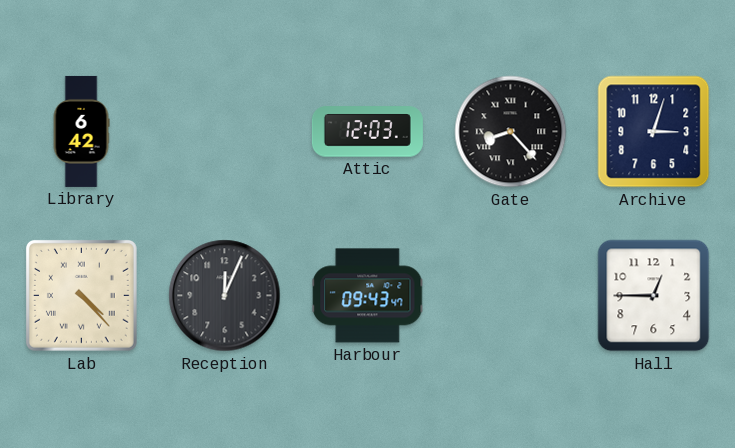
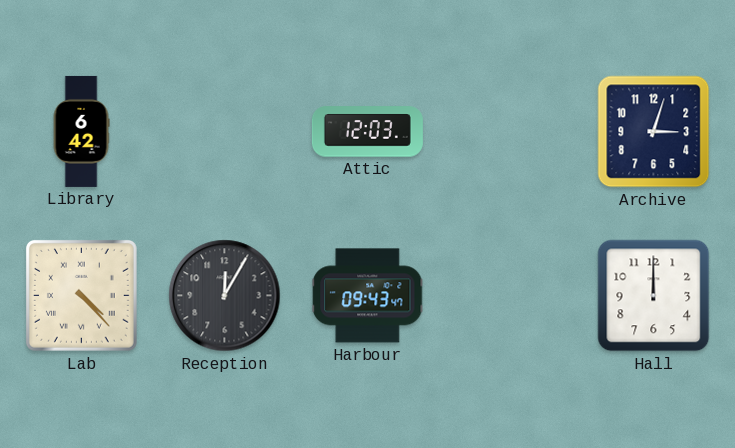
Gate: 8:23 -> none
Reception: 12:04 -> 12:05
Hall: 12:45 -> 12:00
